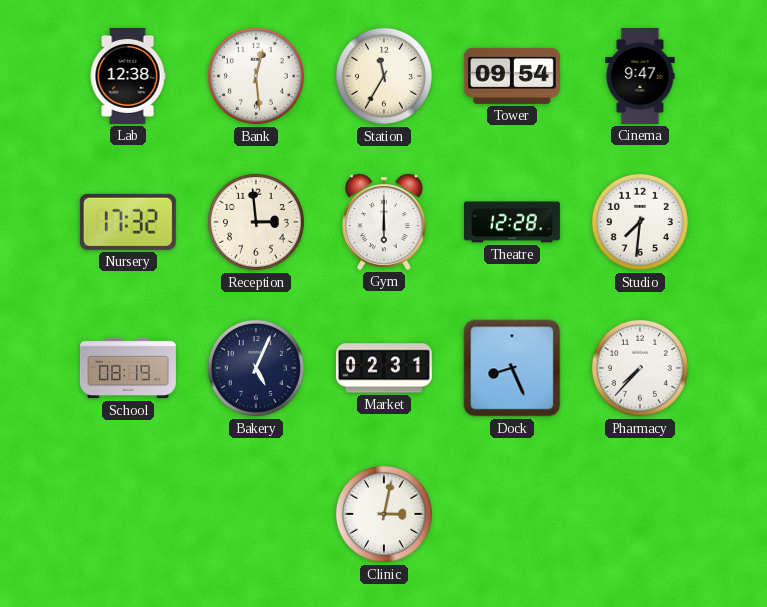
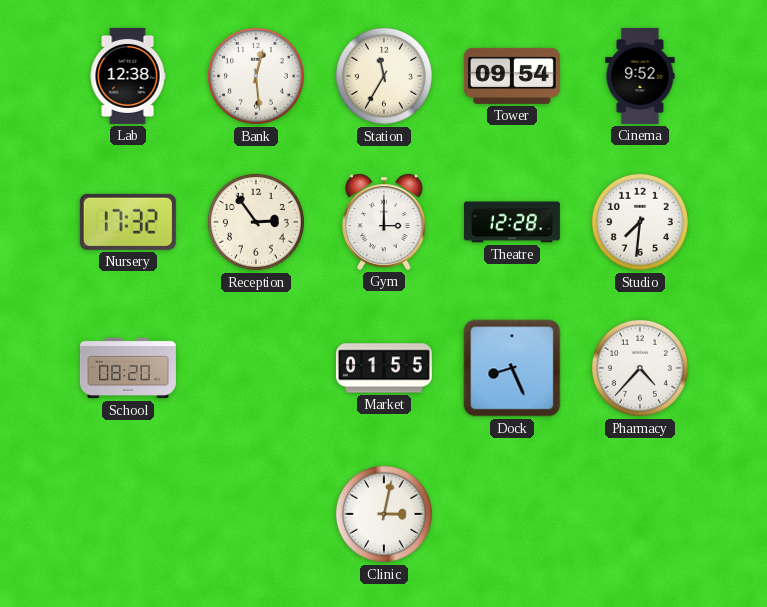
Cinema: 9:47 -> 9:52
Reception: 2:59 -> 2:54
Gym: 6:00 -> 3:00
School: 08:19 -> 08:20
Bakery: 5:04 -> none
Market: 02:31 -> 01:55
Pharmacy: 7:37 -> 4:37
